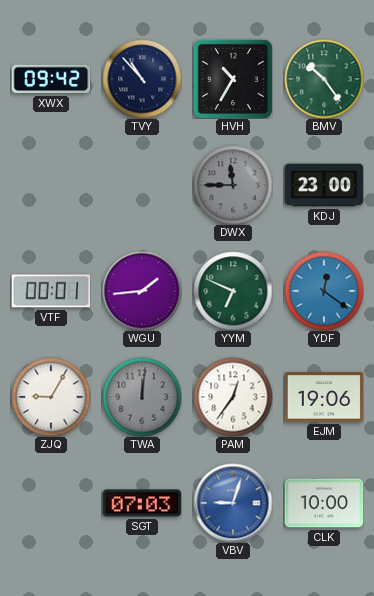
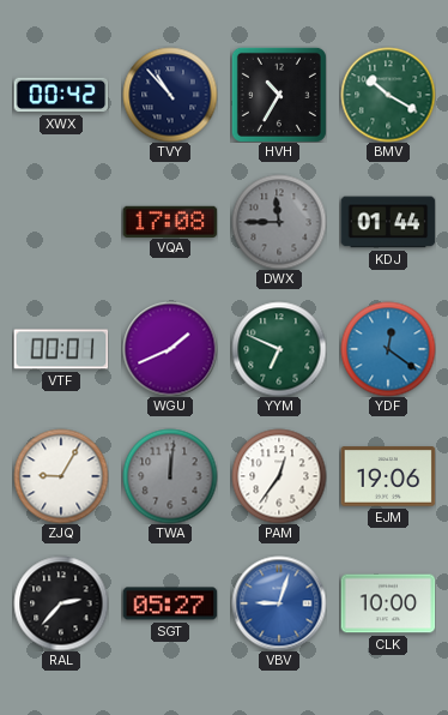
XWX: 09:42 -> 00:42
BMV: 10:24 -> 10:20
VQA: none -> 17:08
KDJ: 23:00 -> 01:44
WGU: 1:44 -> 1:41
RAL: none -> 2:37
SGT: 07:03 -> 05:27
